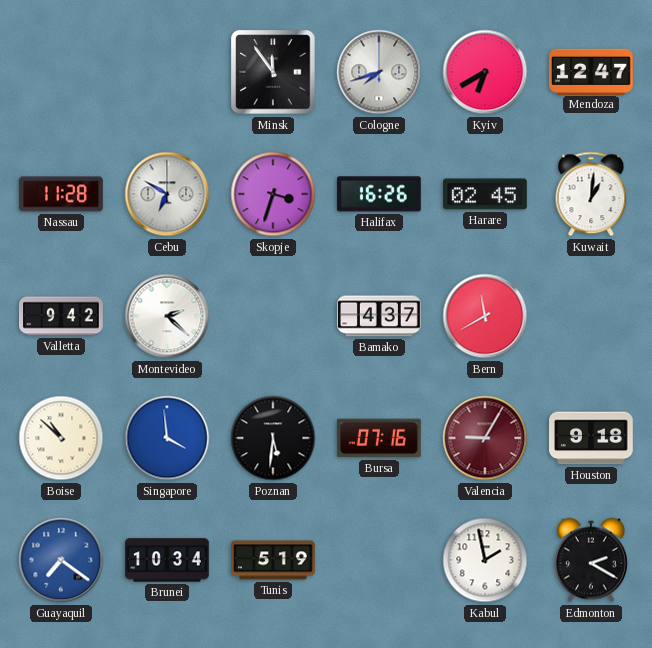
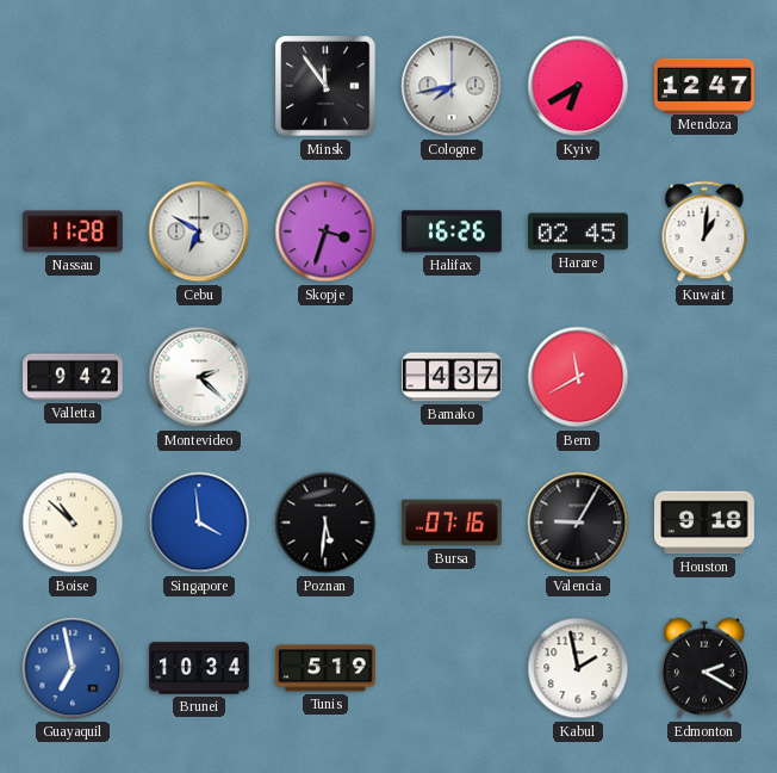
Cologne: 7:42 -> 7:43
Valencia dial: burgundy -> black
Guayaquil: 7:21 -> 6:58
